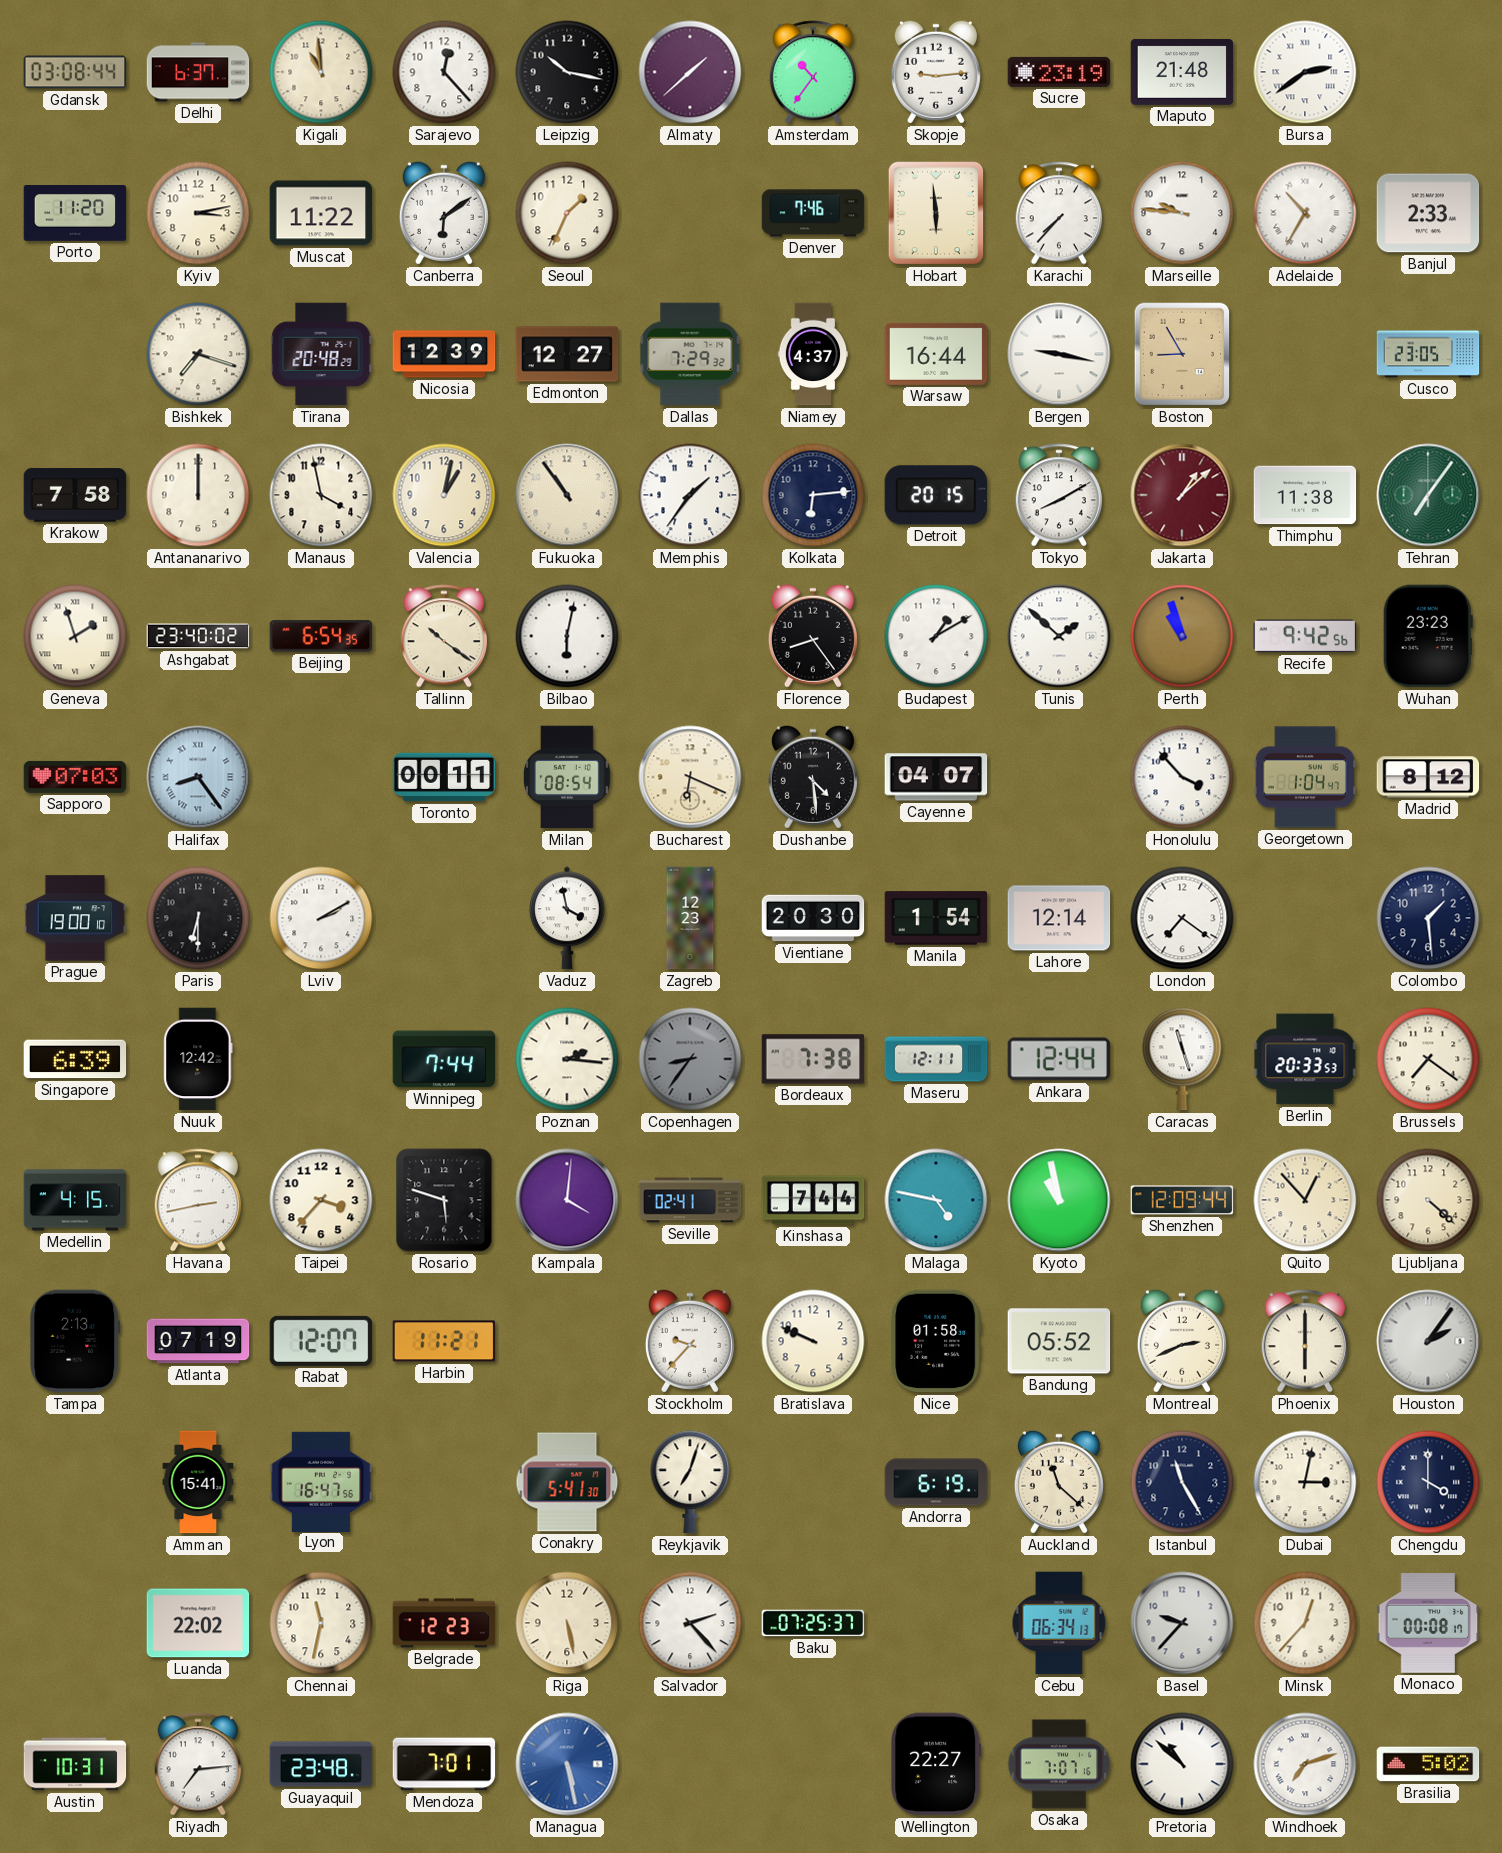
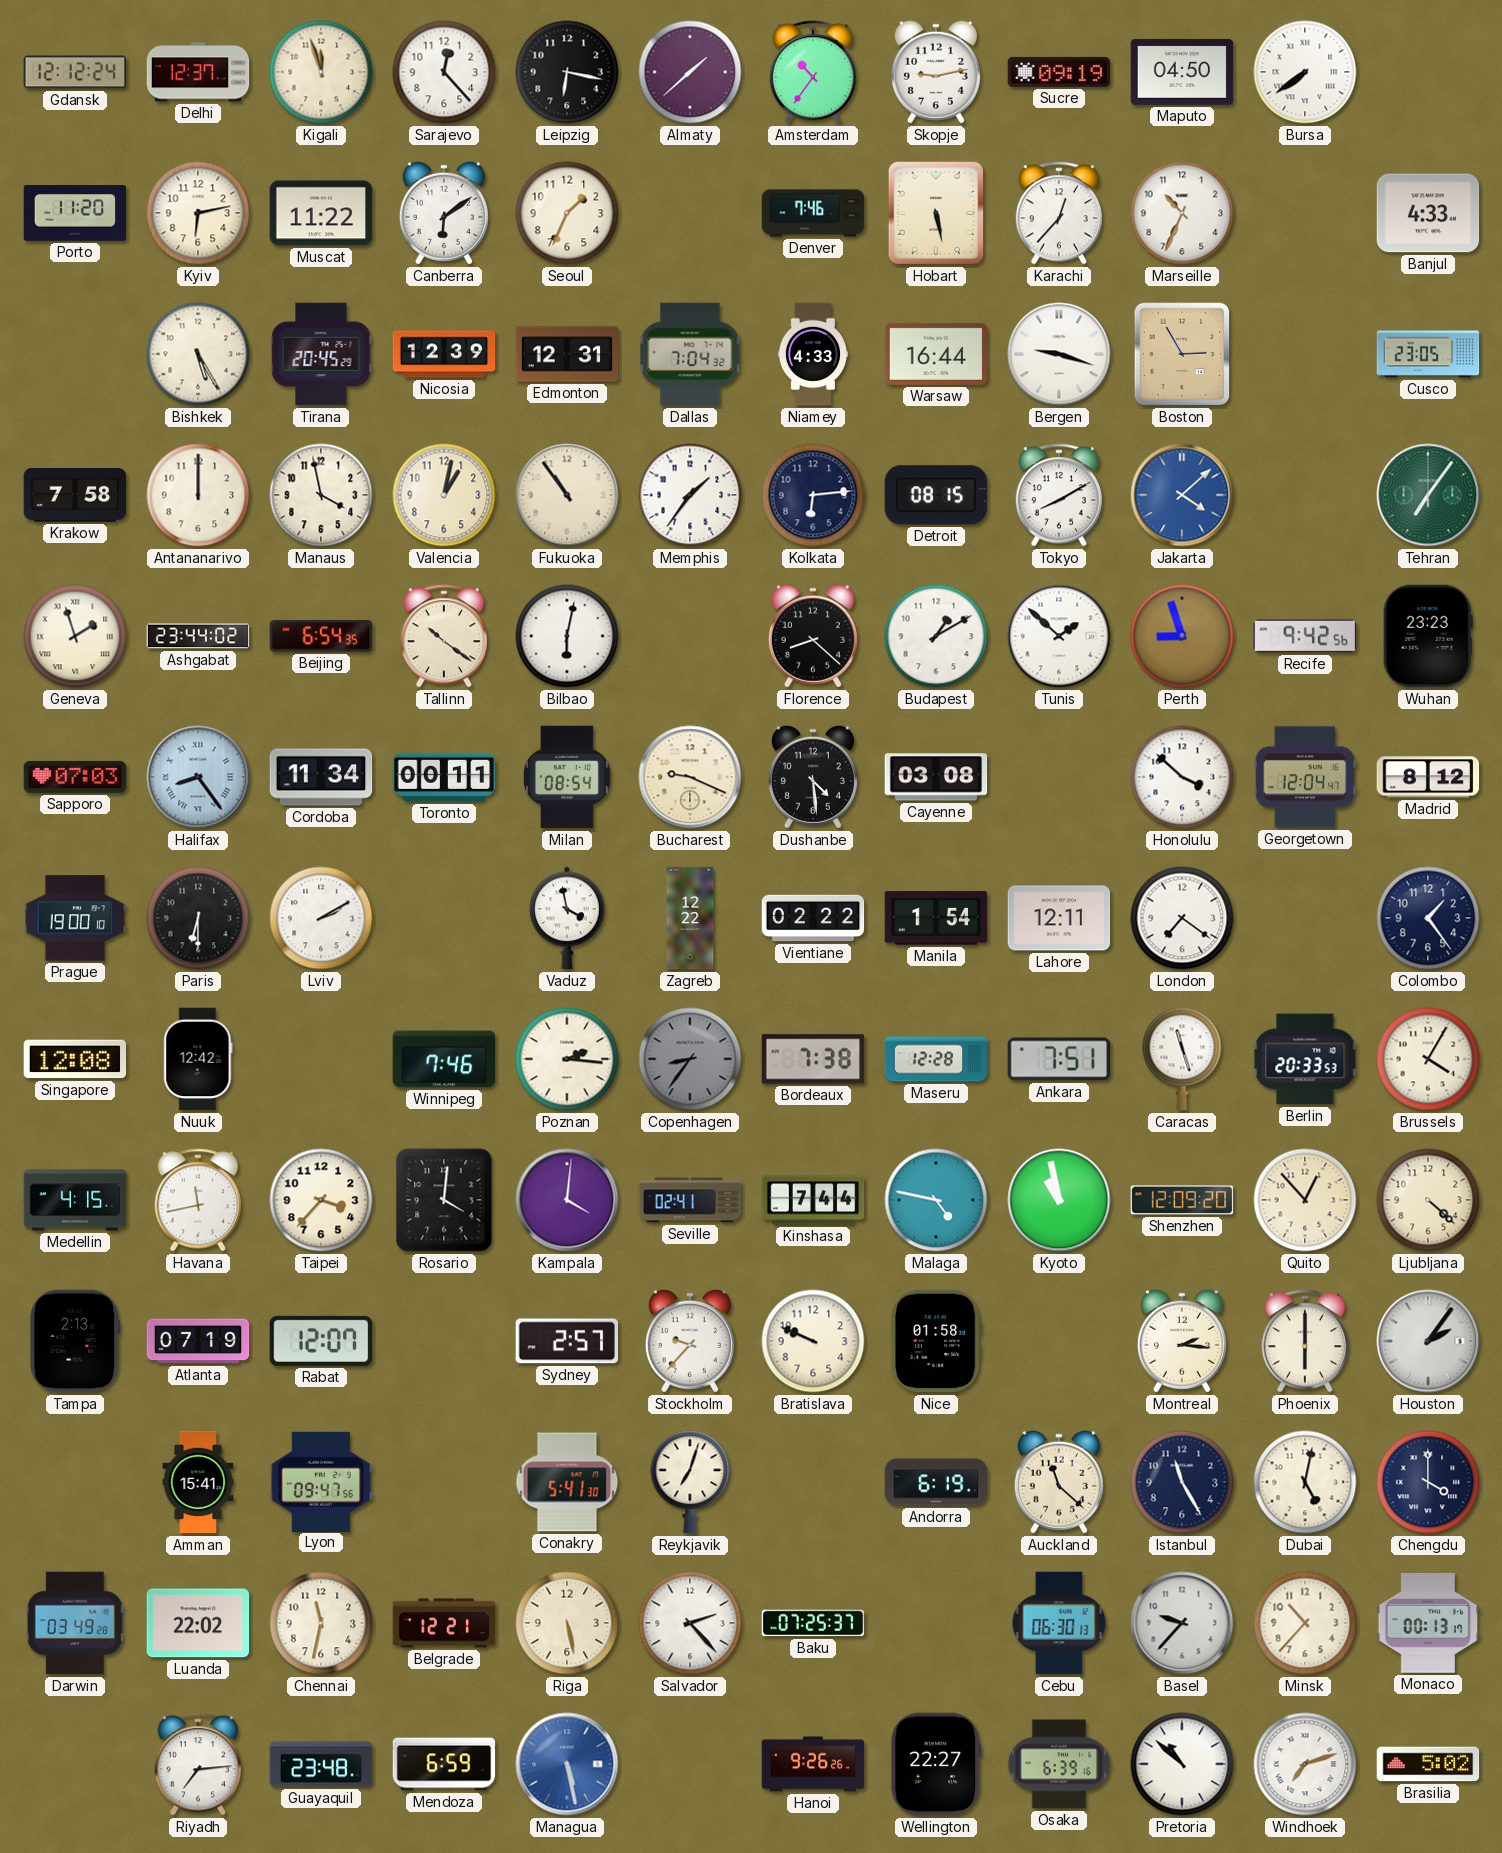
Gdansk: 03:08 -> 12:12
Delhi: 6:37 -> 12:37
Kigali: 10:59 -> 11:57
Leipzig: 10:17 -> 6:17
Skopje: 9:14 -> 9:13
Sucre: 23:19 -> 09:19
Maputo: 21:48 -> 04:50
Bursa: 2:39 -> 7:39
Kyiv: 3:13 -> 6:13
Hobart: 5:59 -> 5:28
Karachi: 7:37 -> 12:37
Marseille: 9:46 -> 10:34
Adelaide: 10:35 -> none
Banjul: 2:33 -> 4:33
Bishkek: 7:18 -> 5:25
Tirana: 20:48 -> 20:45
Edmonton: 12:27 -> 12:31
Dallas: 7:29 -> 7:04
Niamey: 4:37 -> 4:33
Bergen: 9:17 -> 9:18
Boston: 8:55 -> 2:55
Detroit: 20:15 -> 08:15
Jakarta: 1:08 -> 4:08
Jakarta dial: burgundy -> blue
Thimphu: 11:38 -> none
Ashgabat: 23:40 -> 23:44
Florence: 8:24 -> 8:22
Perth: 10:57 -> 8:57
Cordoba: none -> 11:34
Bucharest: 6:19 -> 9:19
Cayenne: 04:07 -> 03:08
Honolulu: 3:53 -> 3:52
Georgetown: 1:04 -> 12:04
Zagreb: 12:23 -> 12:22
Vientiane: 20:30 -> 02:22
Lahore: 12:14 -> 12:11
Colombo: 1:29 -> 1:24
Singapore: 6:39 -> 12:08
Winnipeg: 7:44 -> 7:46
Maseru: 12:11 -> 12:28
Ankara: 12:44 -> 7:51
Brussels: 7:21 -> 4:05
Havana: 2:43 -> 11:43
Rosario: 5:48 -> 4:01
Shenzhen: 12:09:44 -> 12:09:20
Harbin: 11:21 -> none
Sydney: none -> 2:57
Bandung: 05:52 -> none
Montreal: 2:41 -> 2:16
Lyon: 16:47 -> 09:47
Dubai: 3:02 -> 5:02
Darwin: none -> 03:49
Belgrade: 12:23 -> 12:21
Cebu: 06:34 -> 06:30
Minsk: 12:37 -> 10:37
Monaco: 00:08 -> 00:13
Austin: 10:31 -> none
Mendoza: 7:01 -> 6:59
Hanoi: none -> 9:26
Osaka: 7:07 -> 6:39
